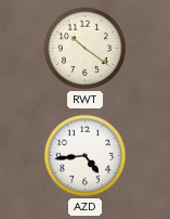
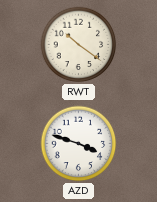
AZD: 4:44 -> 3:48
